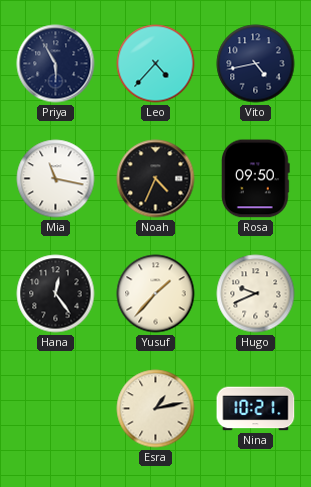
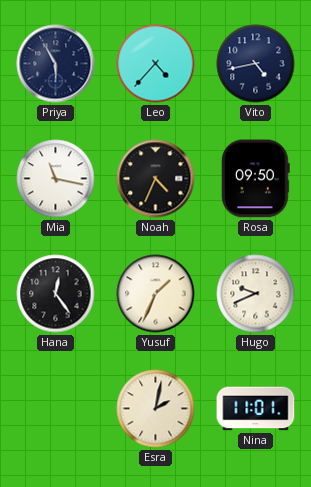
Yusuf: 1:37 -> 1:34
Esra: 1:13 -> 2:02
Nina: 10:21 -> 11:01
